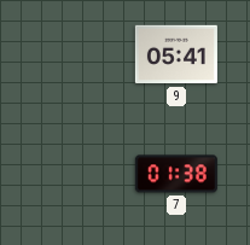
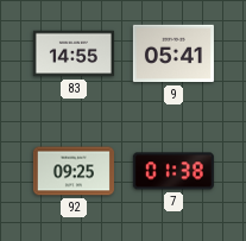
83: none -> 14:55
92: none -> 09:25
